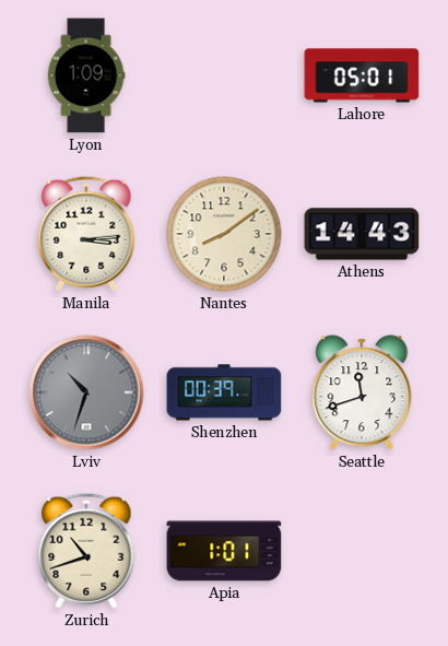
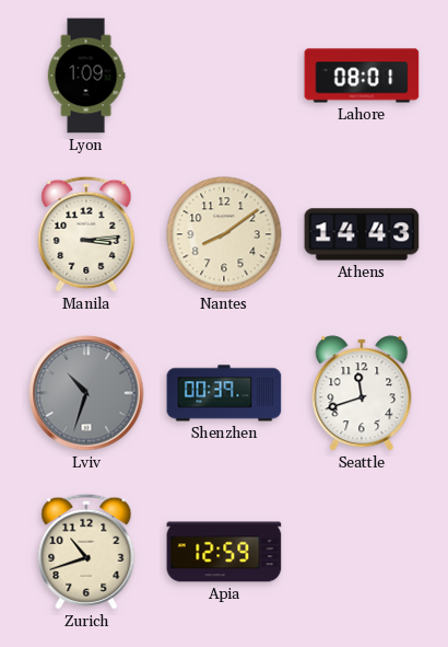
Lahore: 05:01 -> 08:01
Apia: 1:01 -> 12:59
